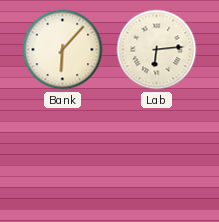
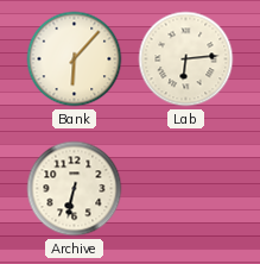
Archive: none -> 6:32
